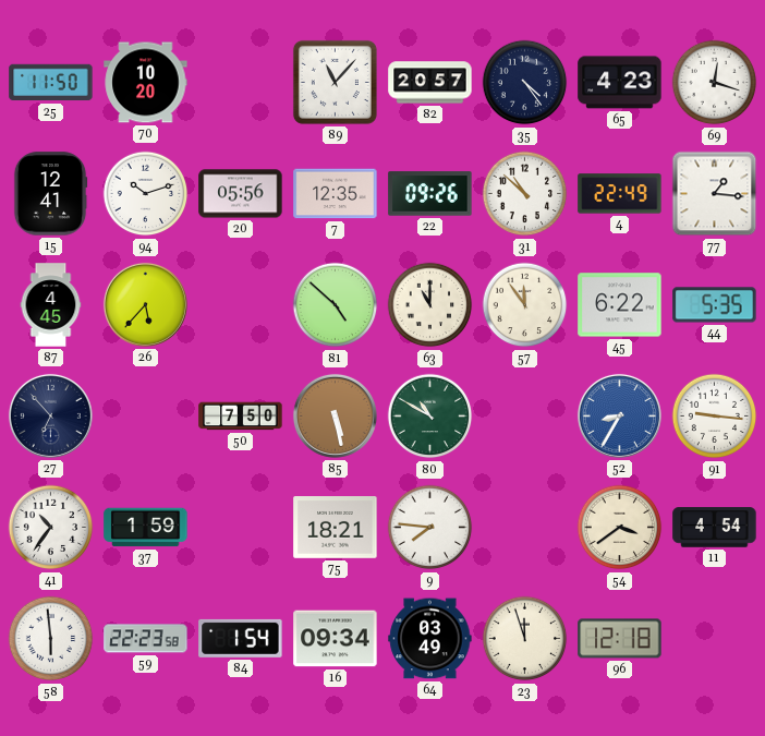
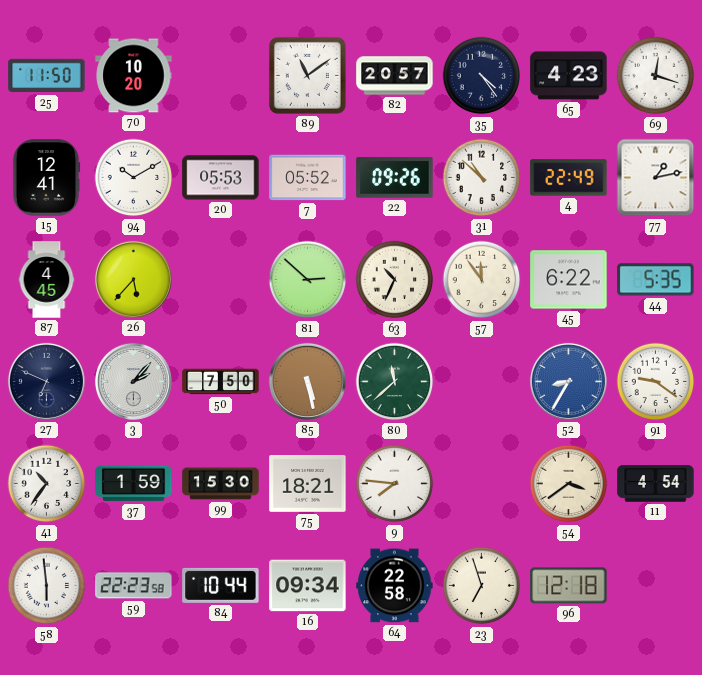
89: 11:07 -> 11:09
94: 10:12 -> 10:10
20: 05:56 -> 05:53
7: 12:35 -> 05:52
77: 1:16 -> 1:13
81: 4:52 -> 2:52
63: 11:00 -> 10:34
27: 6:53 -> 6:49
3: none -> 2:07
80: 10:50 -> 11:38
91: 9:16 -> 9:21
99: none -> 15:30
84: 1:54 -> 10:44
64: 03:49 -> 22:58
23: 11:57 -> 6:57
